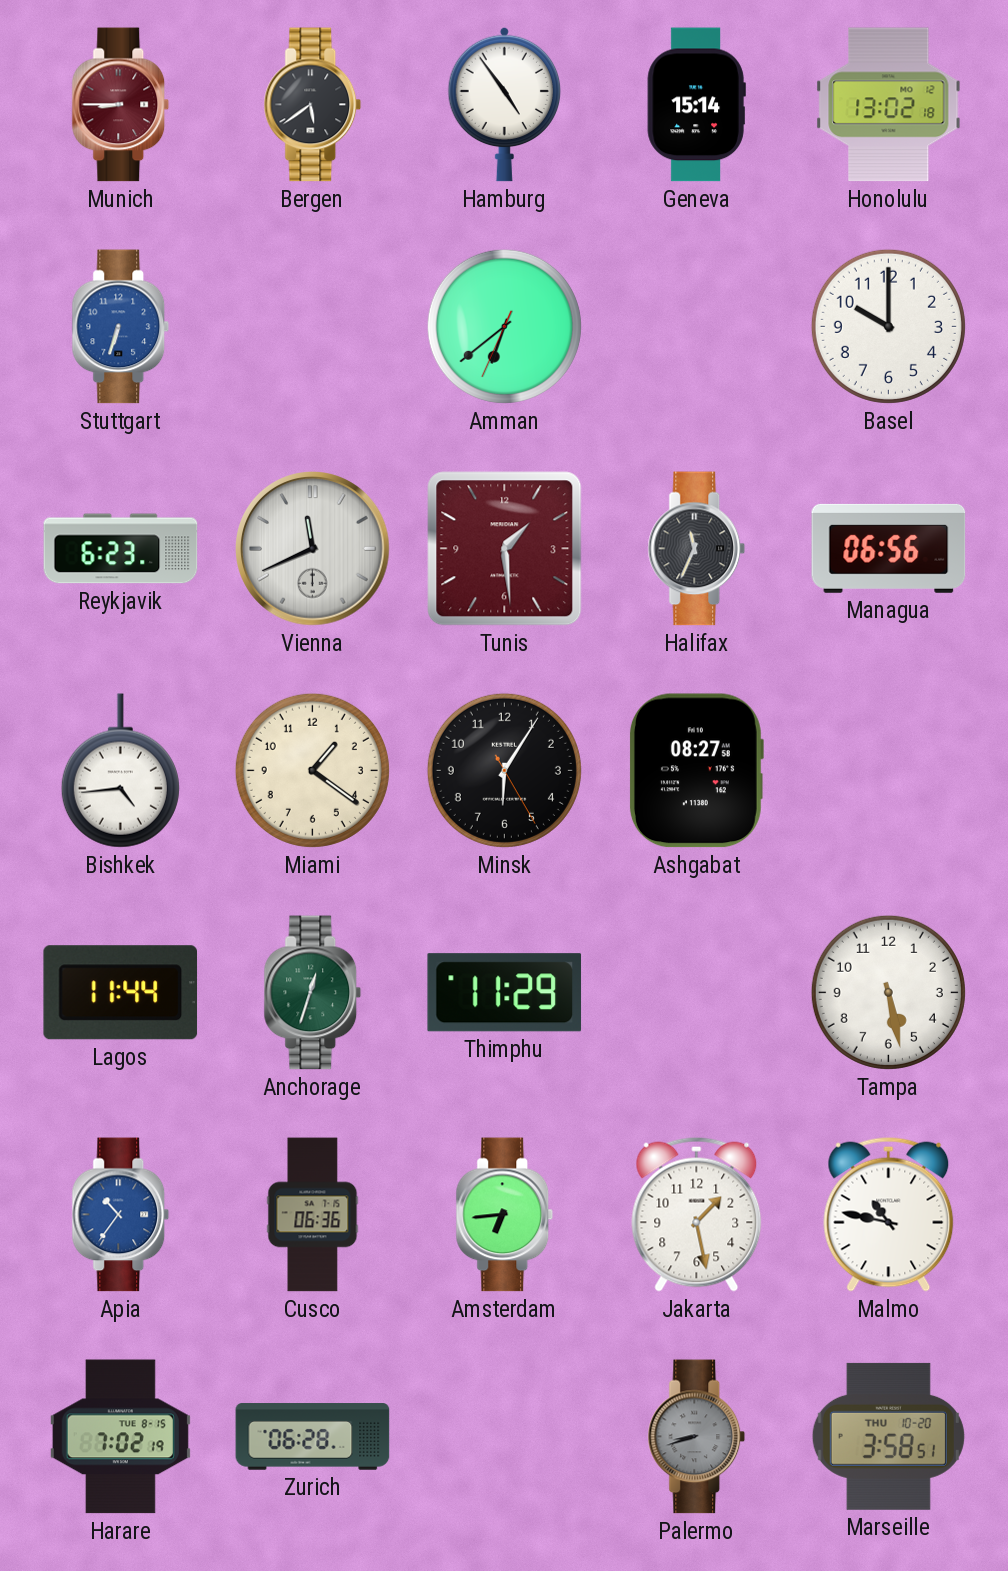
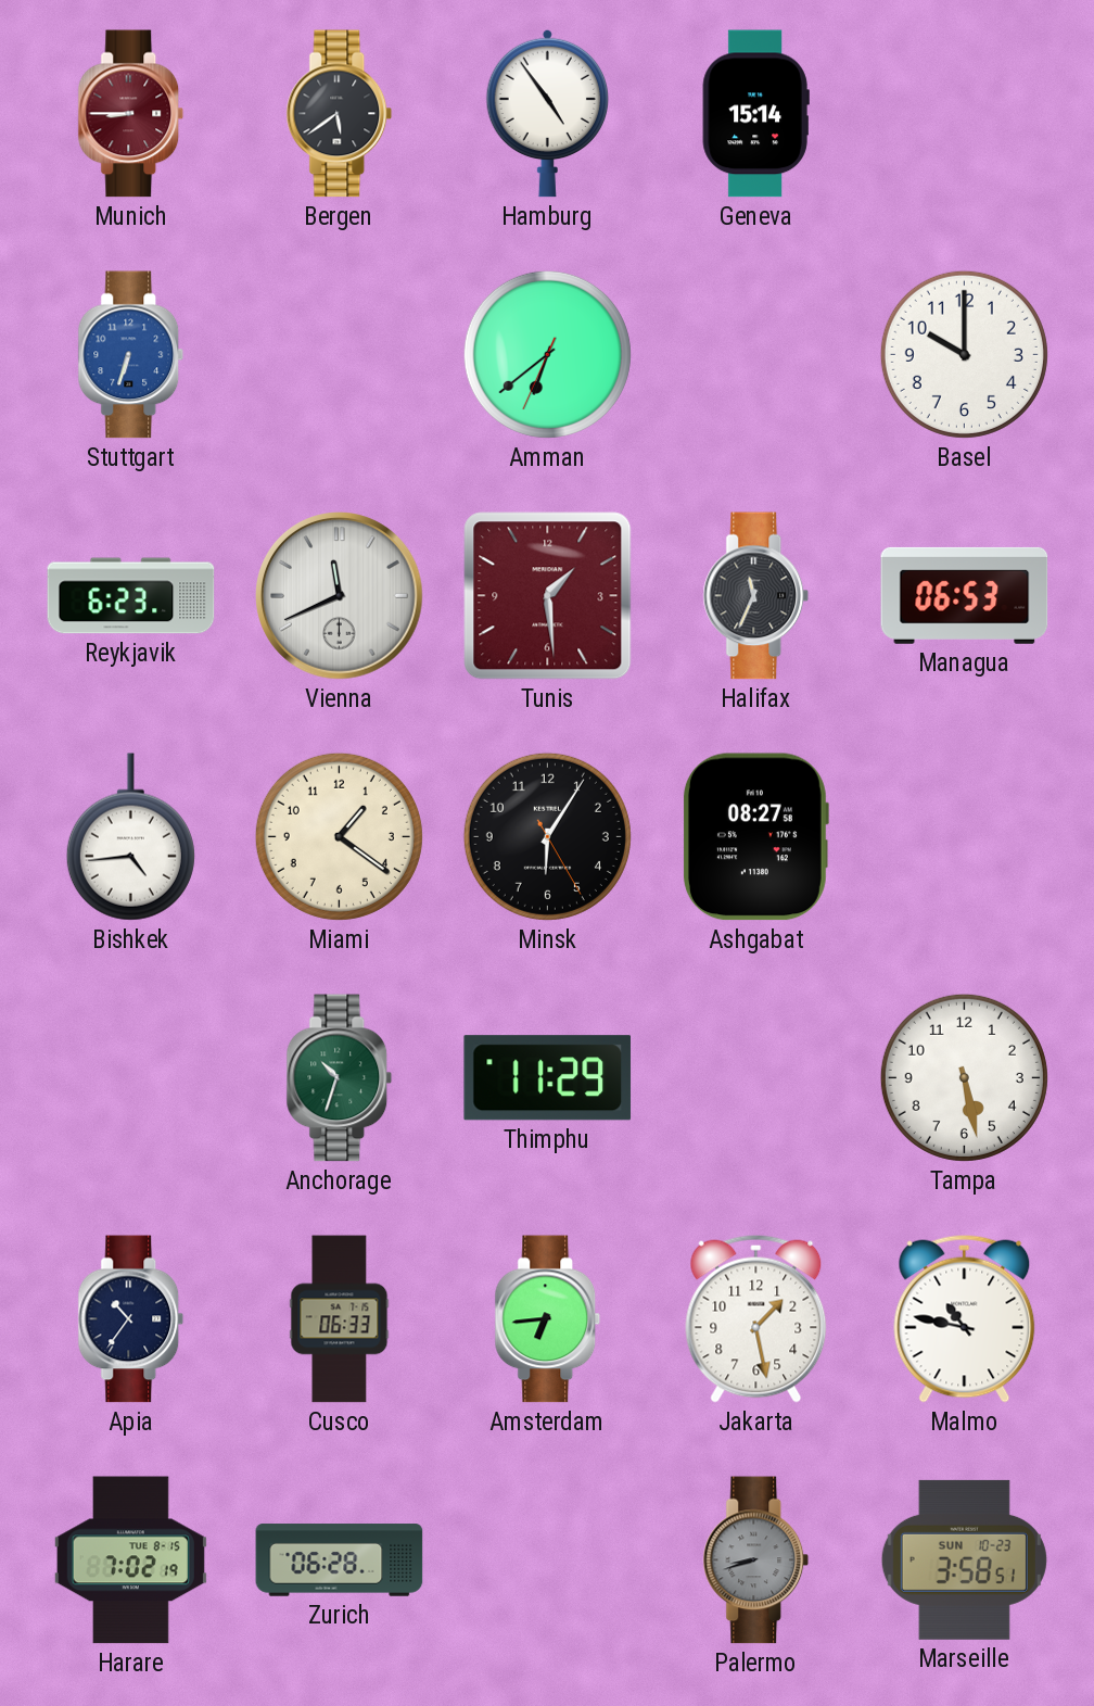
Honolulu: 13:02 -> none
Managua: 06:56 -> 06:53
Lagos: 11:44 -> none
Anchorage: 12:33 -> 10:33
Apia dial: blue -> navy
Cusco: 06:36 -> 06:33
Marseille date: THU 10-20 -> SUN 10-23
